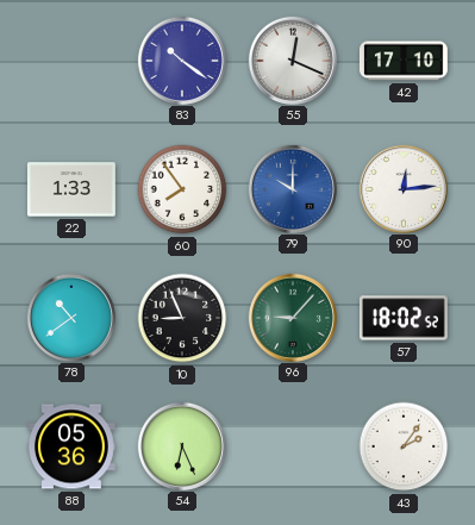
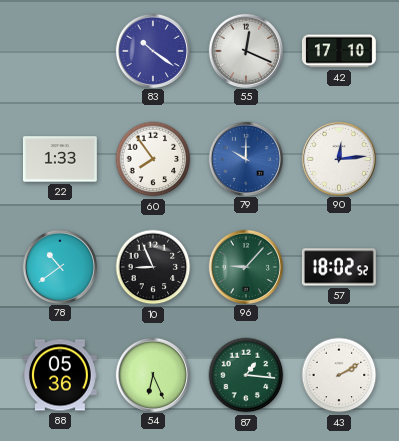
87: none -> 1:16
43: 2:06 -> 2:10
